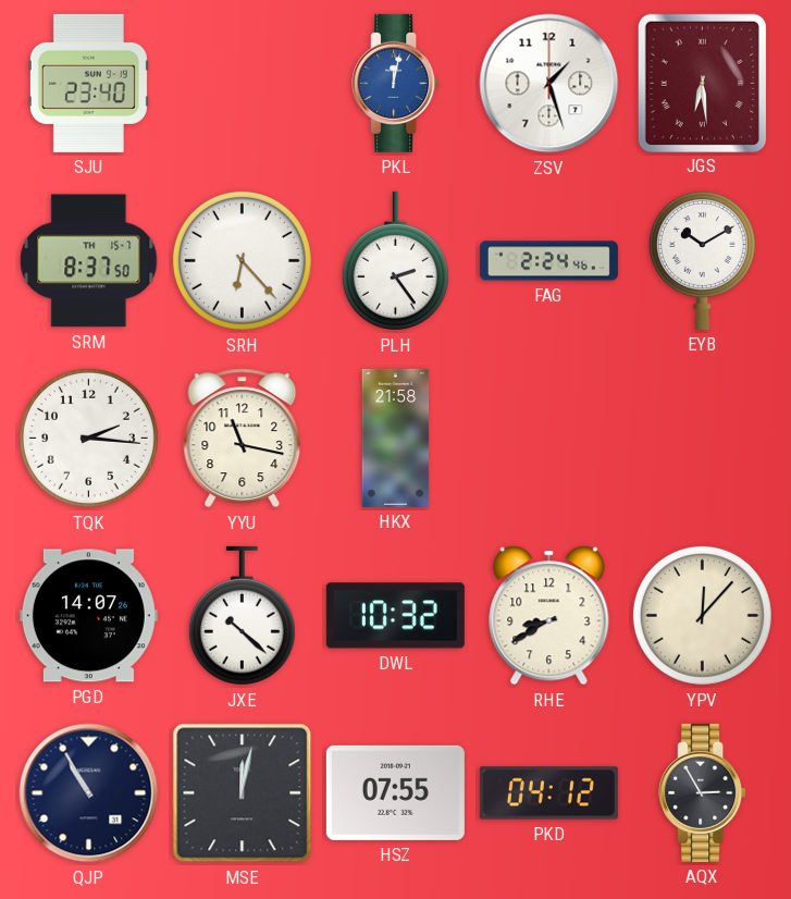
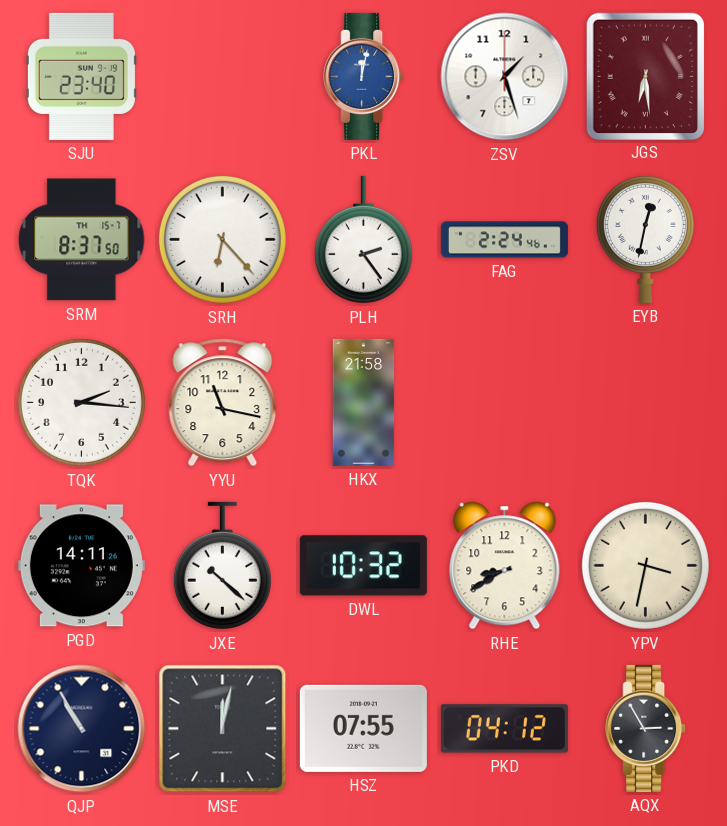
EYB: 10:10 -> 12:32
PGD: 14:07 -> 14:11
YPV: 12:07 -> 3:32
